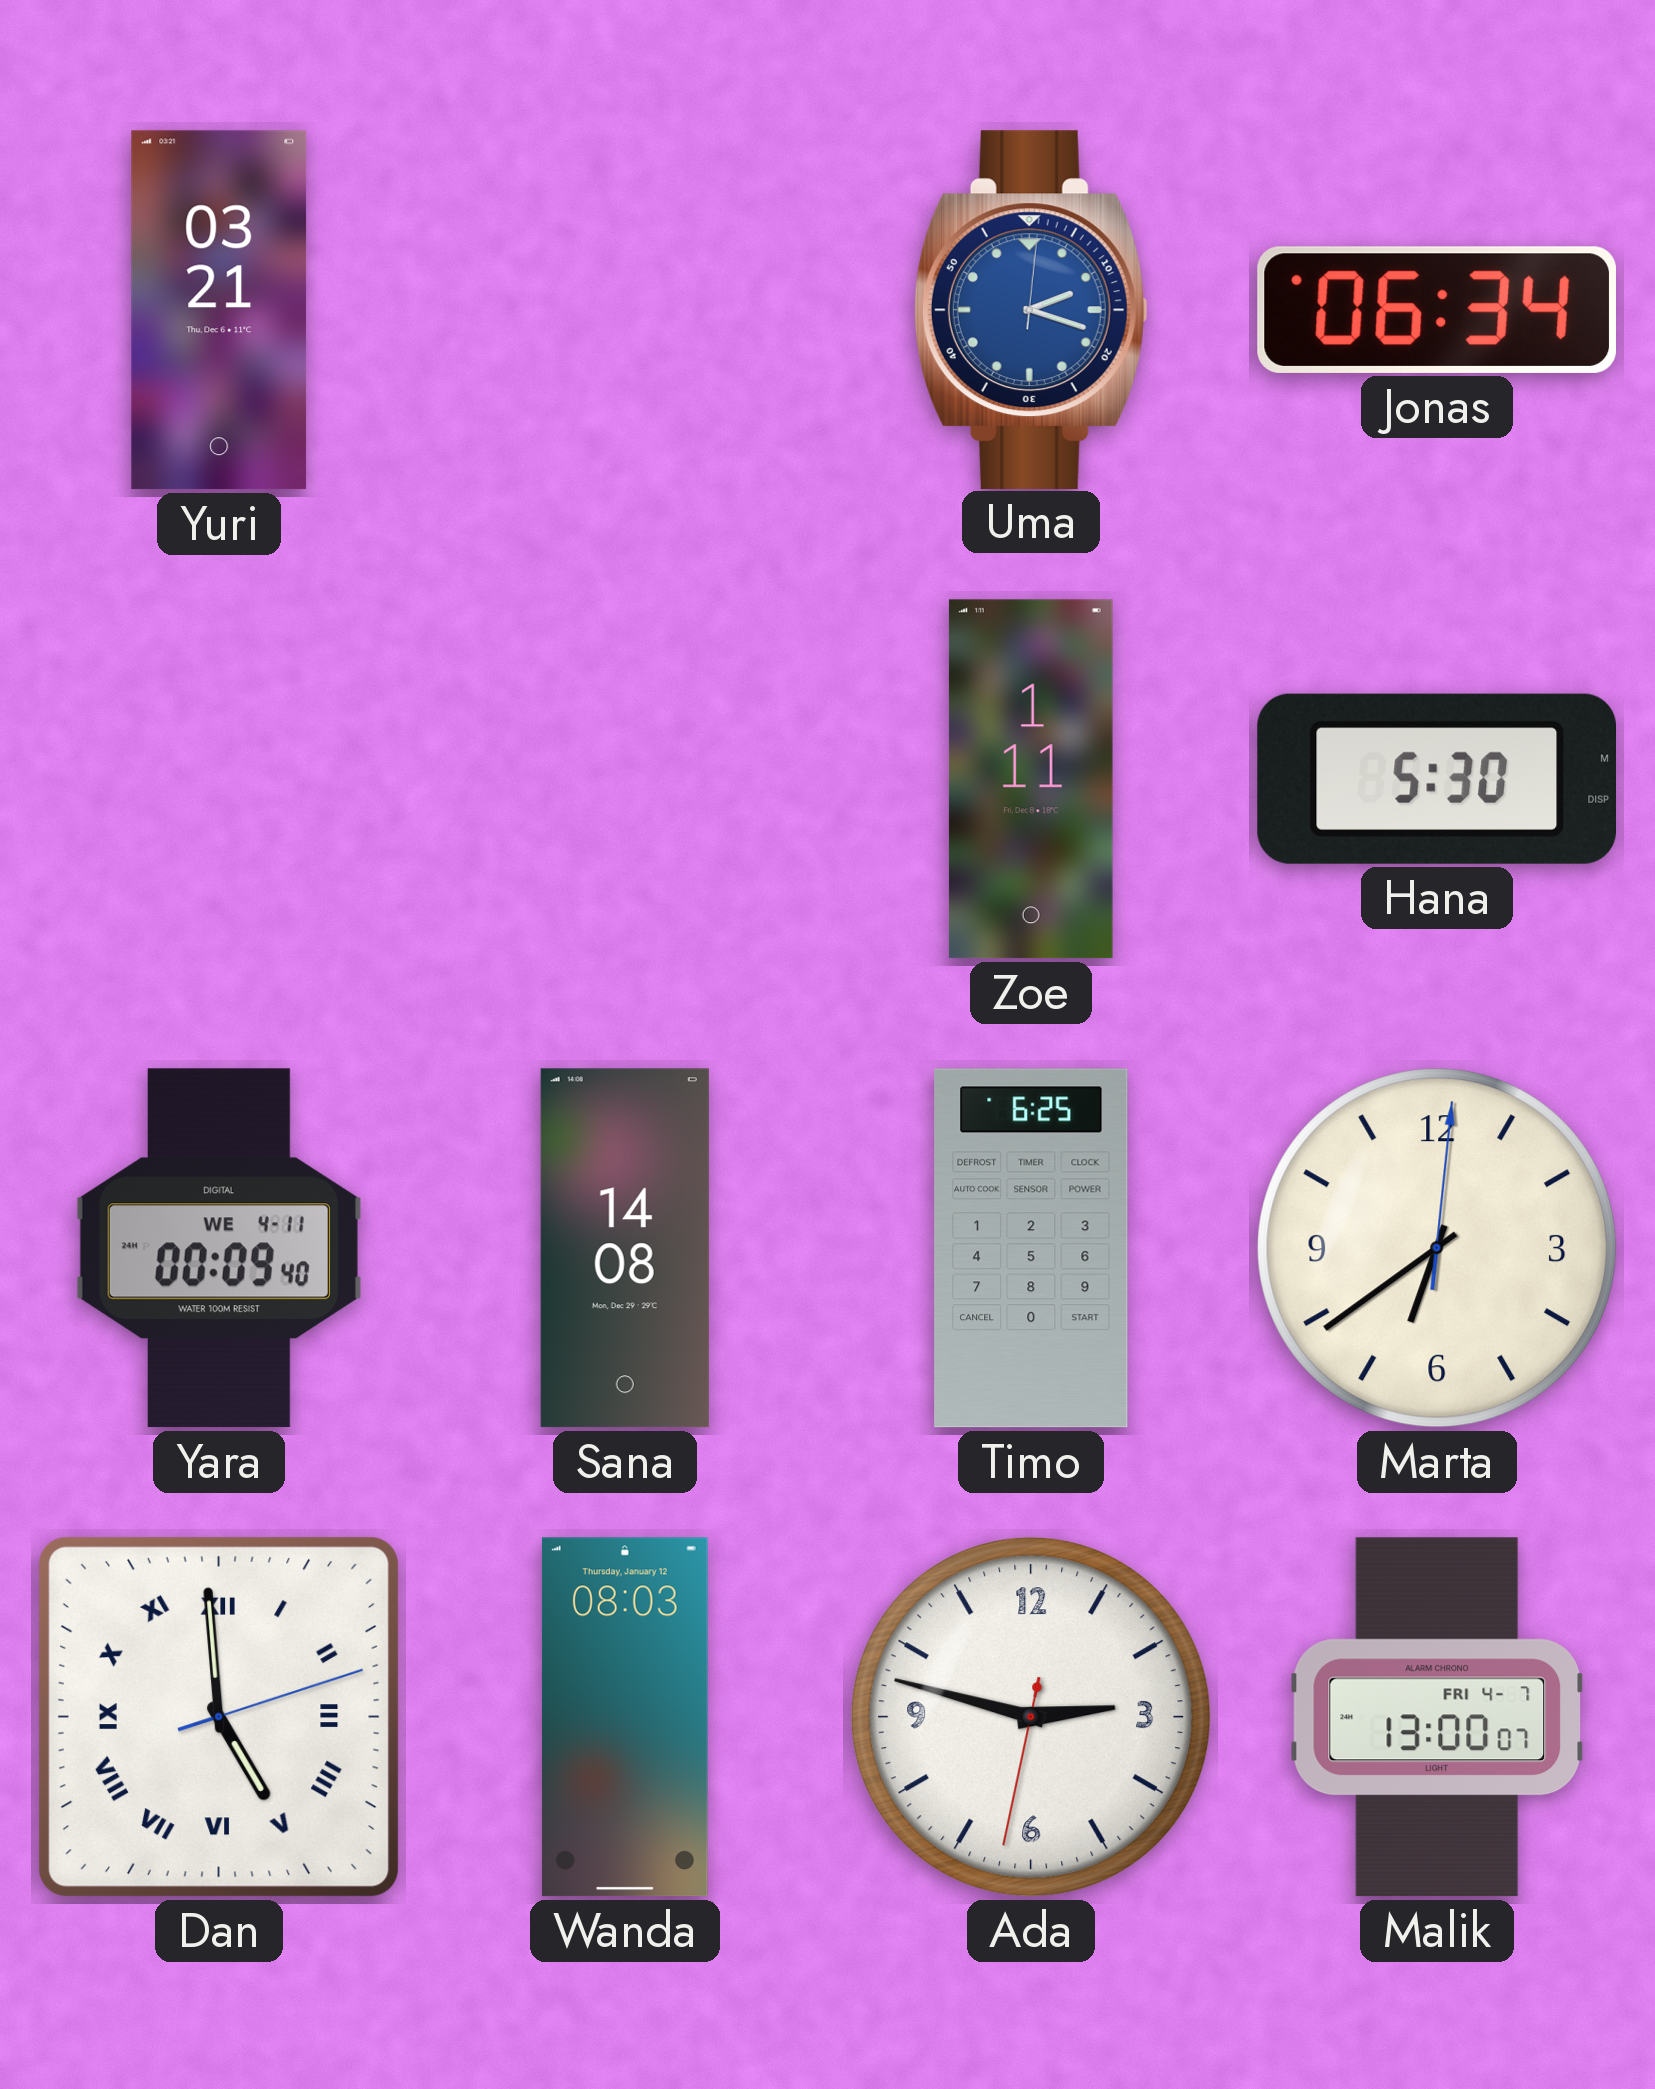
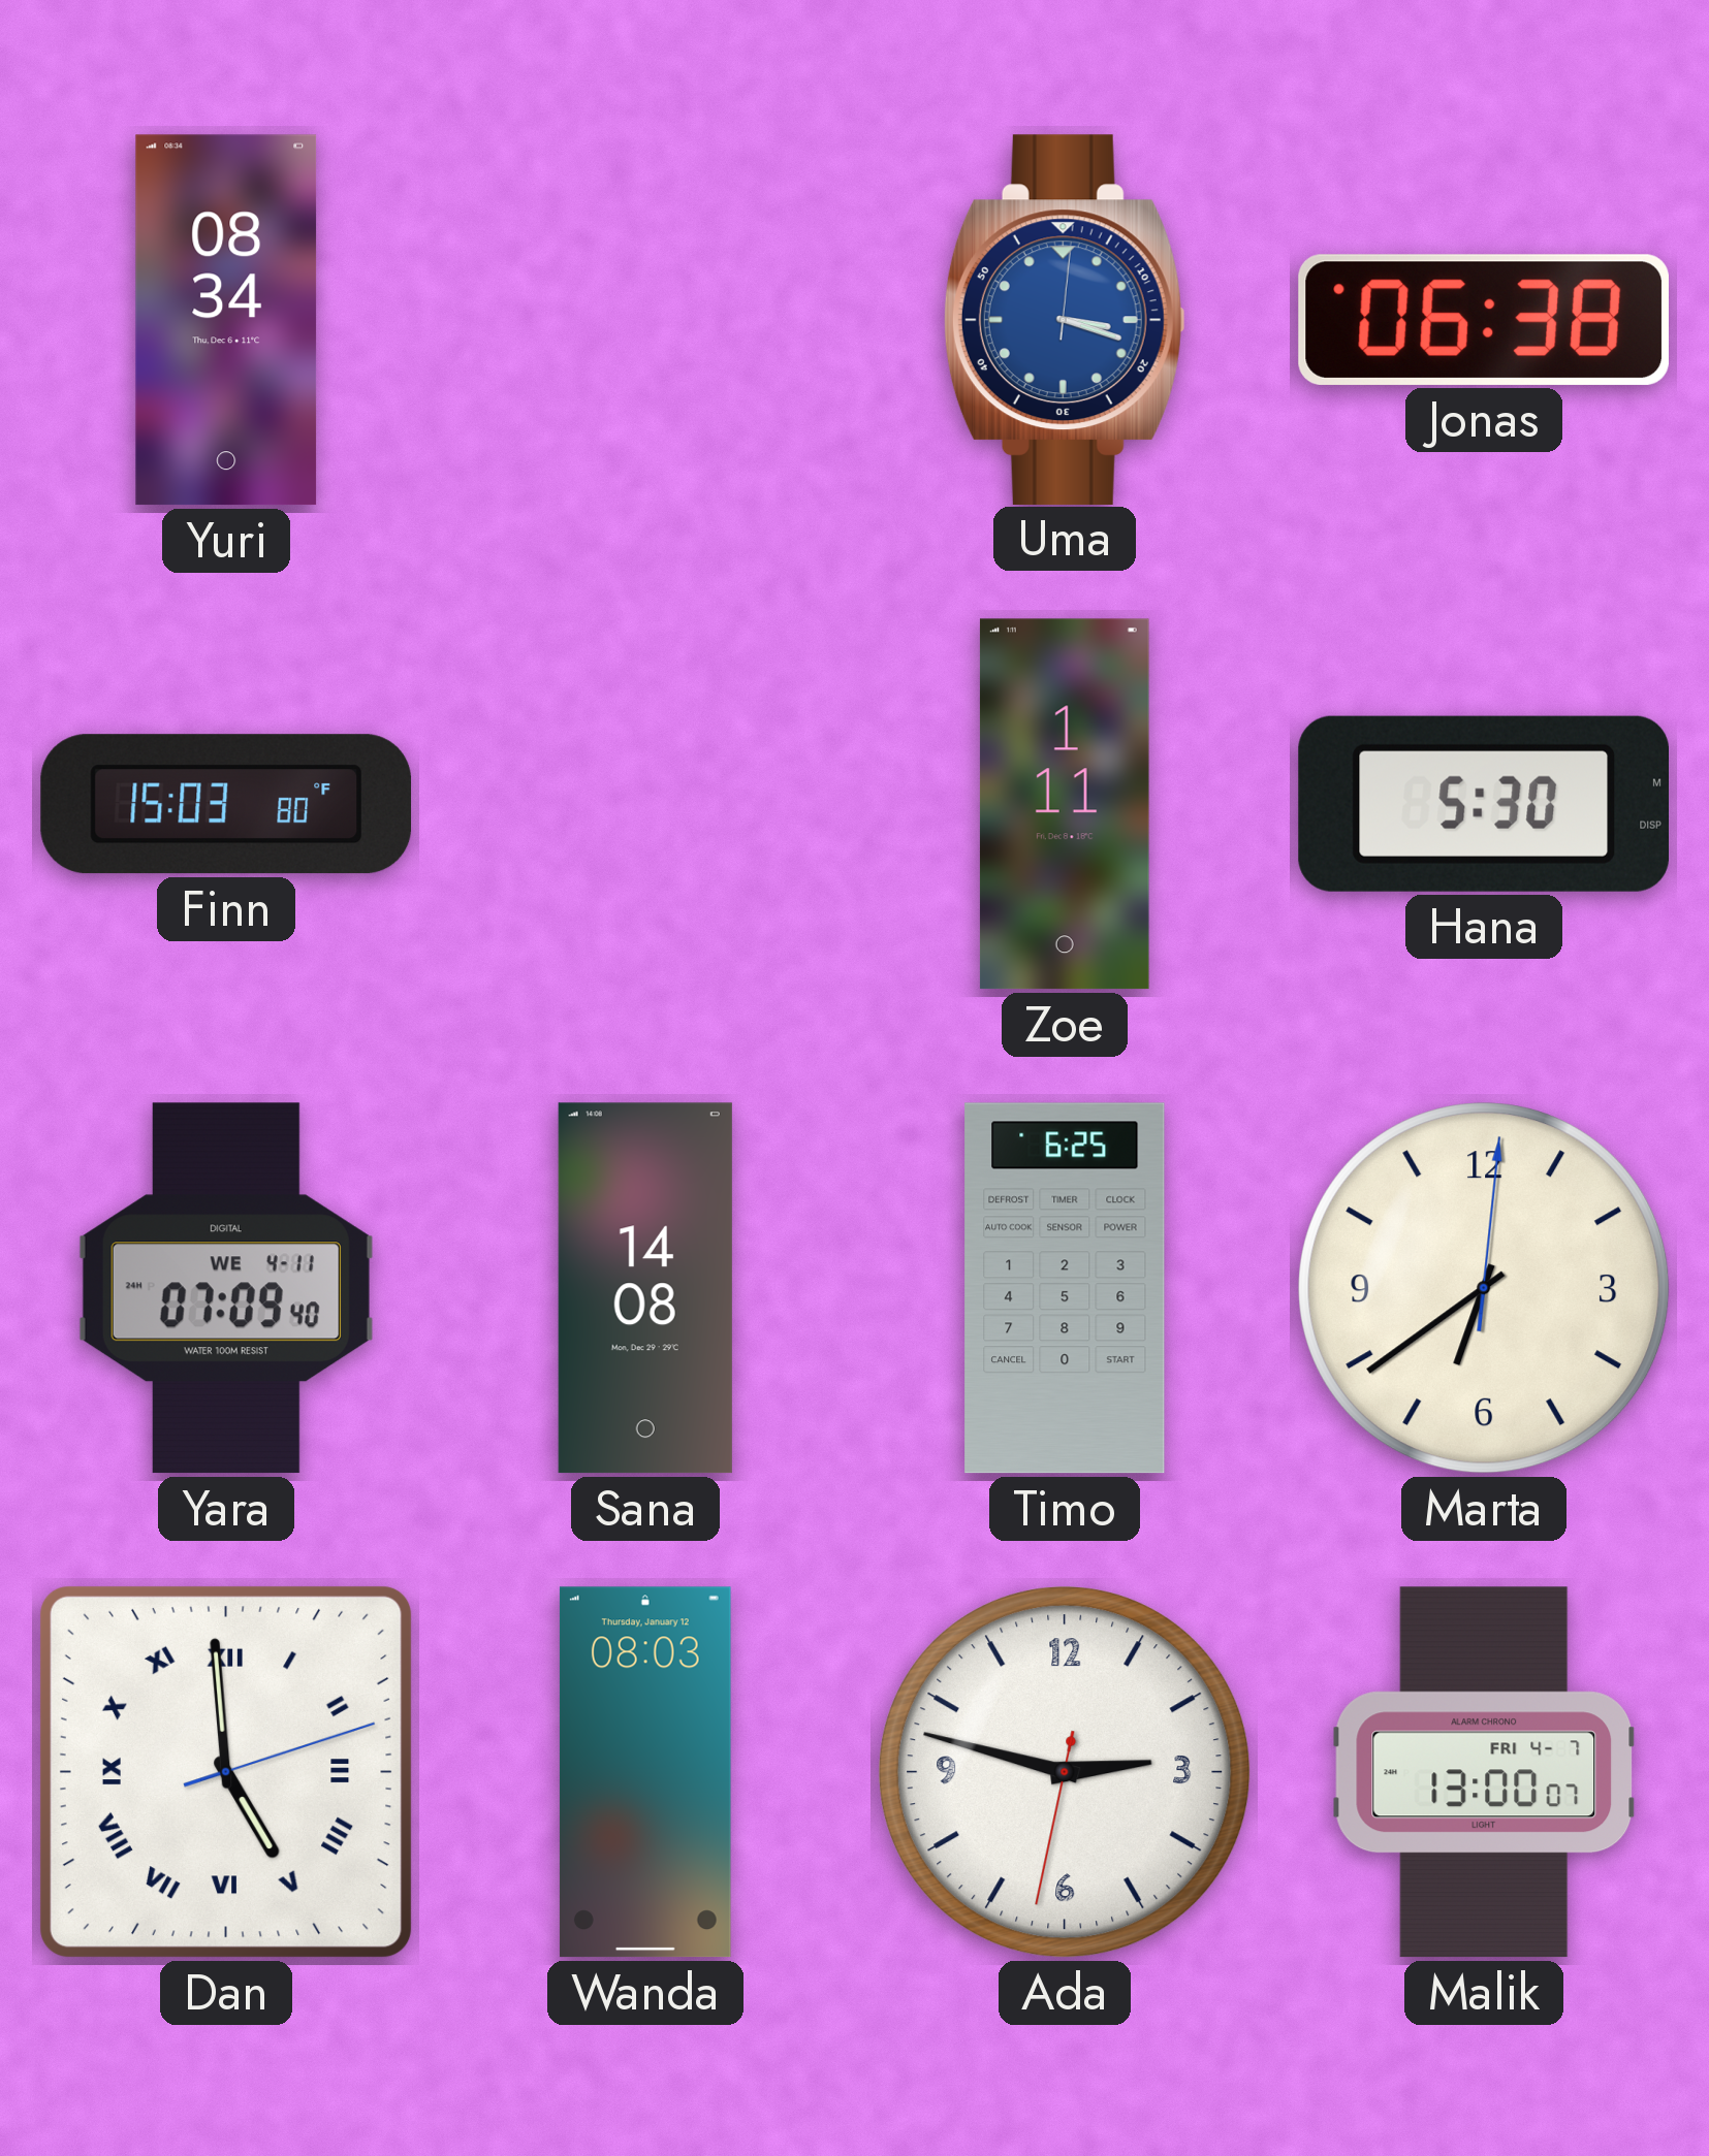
Yuri: 03:21 -> 08:34
Uma: 2:18 -> 3:18
Jonas: 06:34 -> 06:38
Finn: none -> 15:03
Yara: 00:09 -> 07:09
